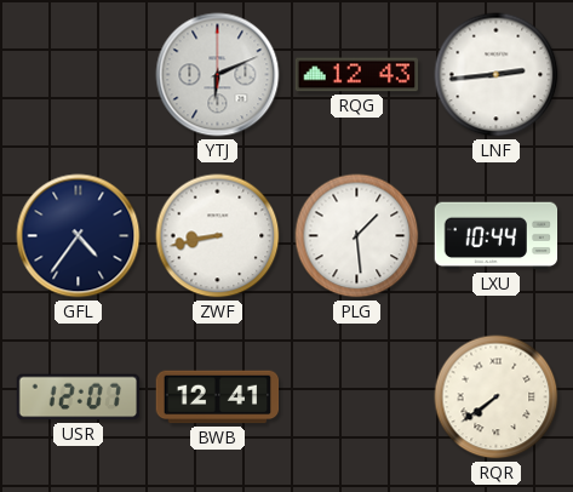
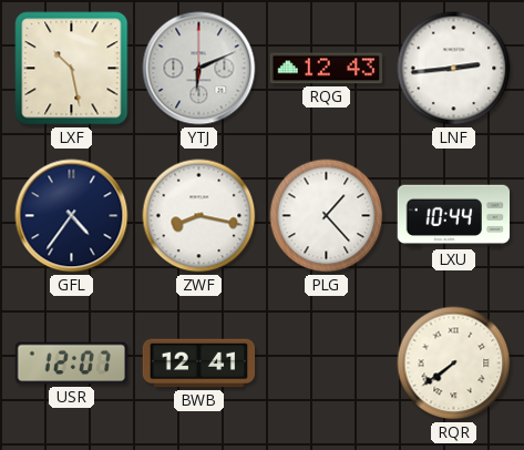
LXF: none -> 10:28
ZWF: 8:43 -> 8:17
PLG: 1:29 -> 1:23
